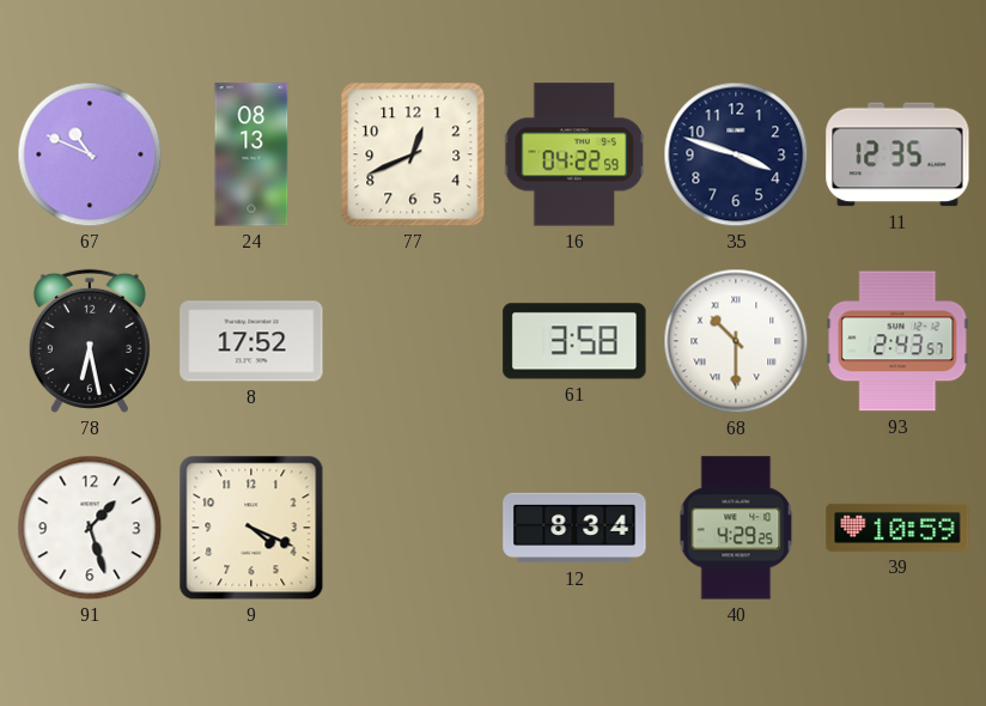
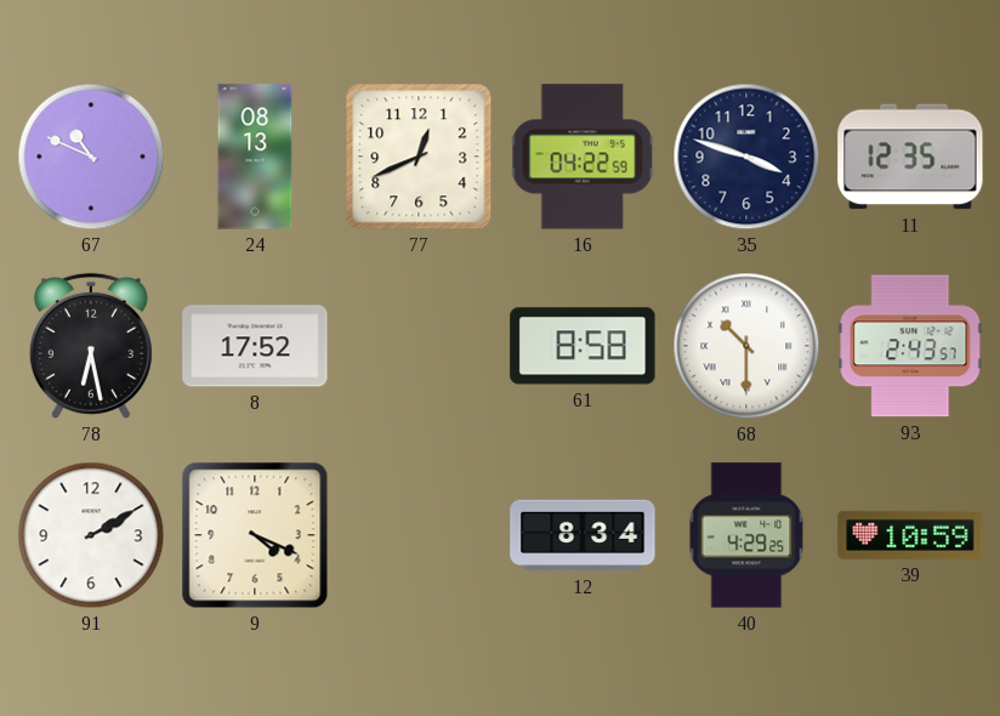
61: 3:58 -> 8:58
91: 1:27 -> 2:10
